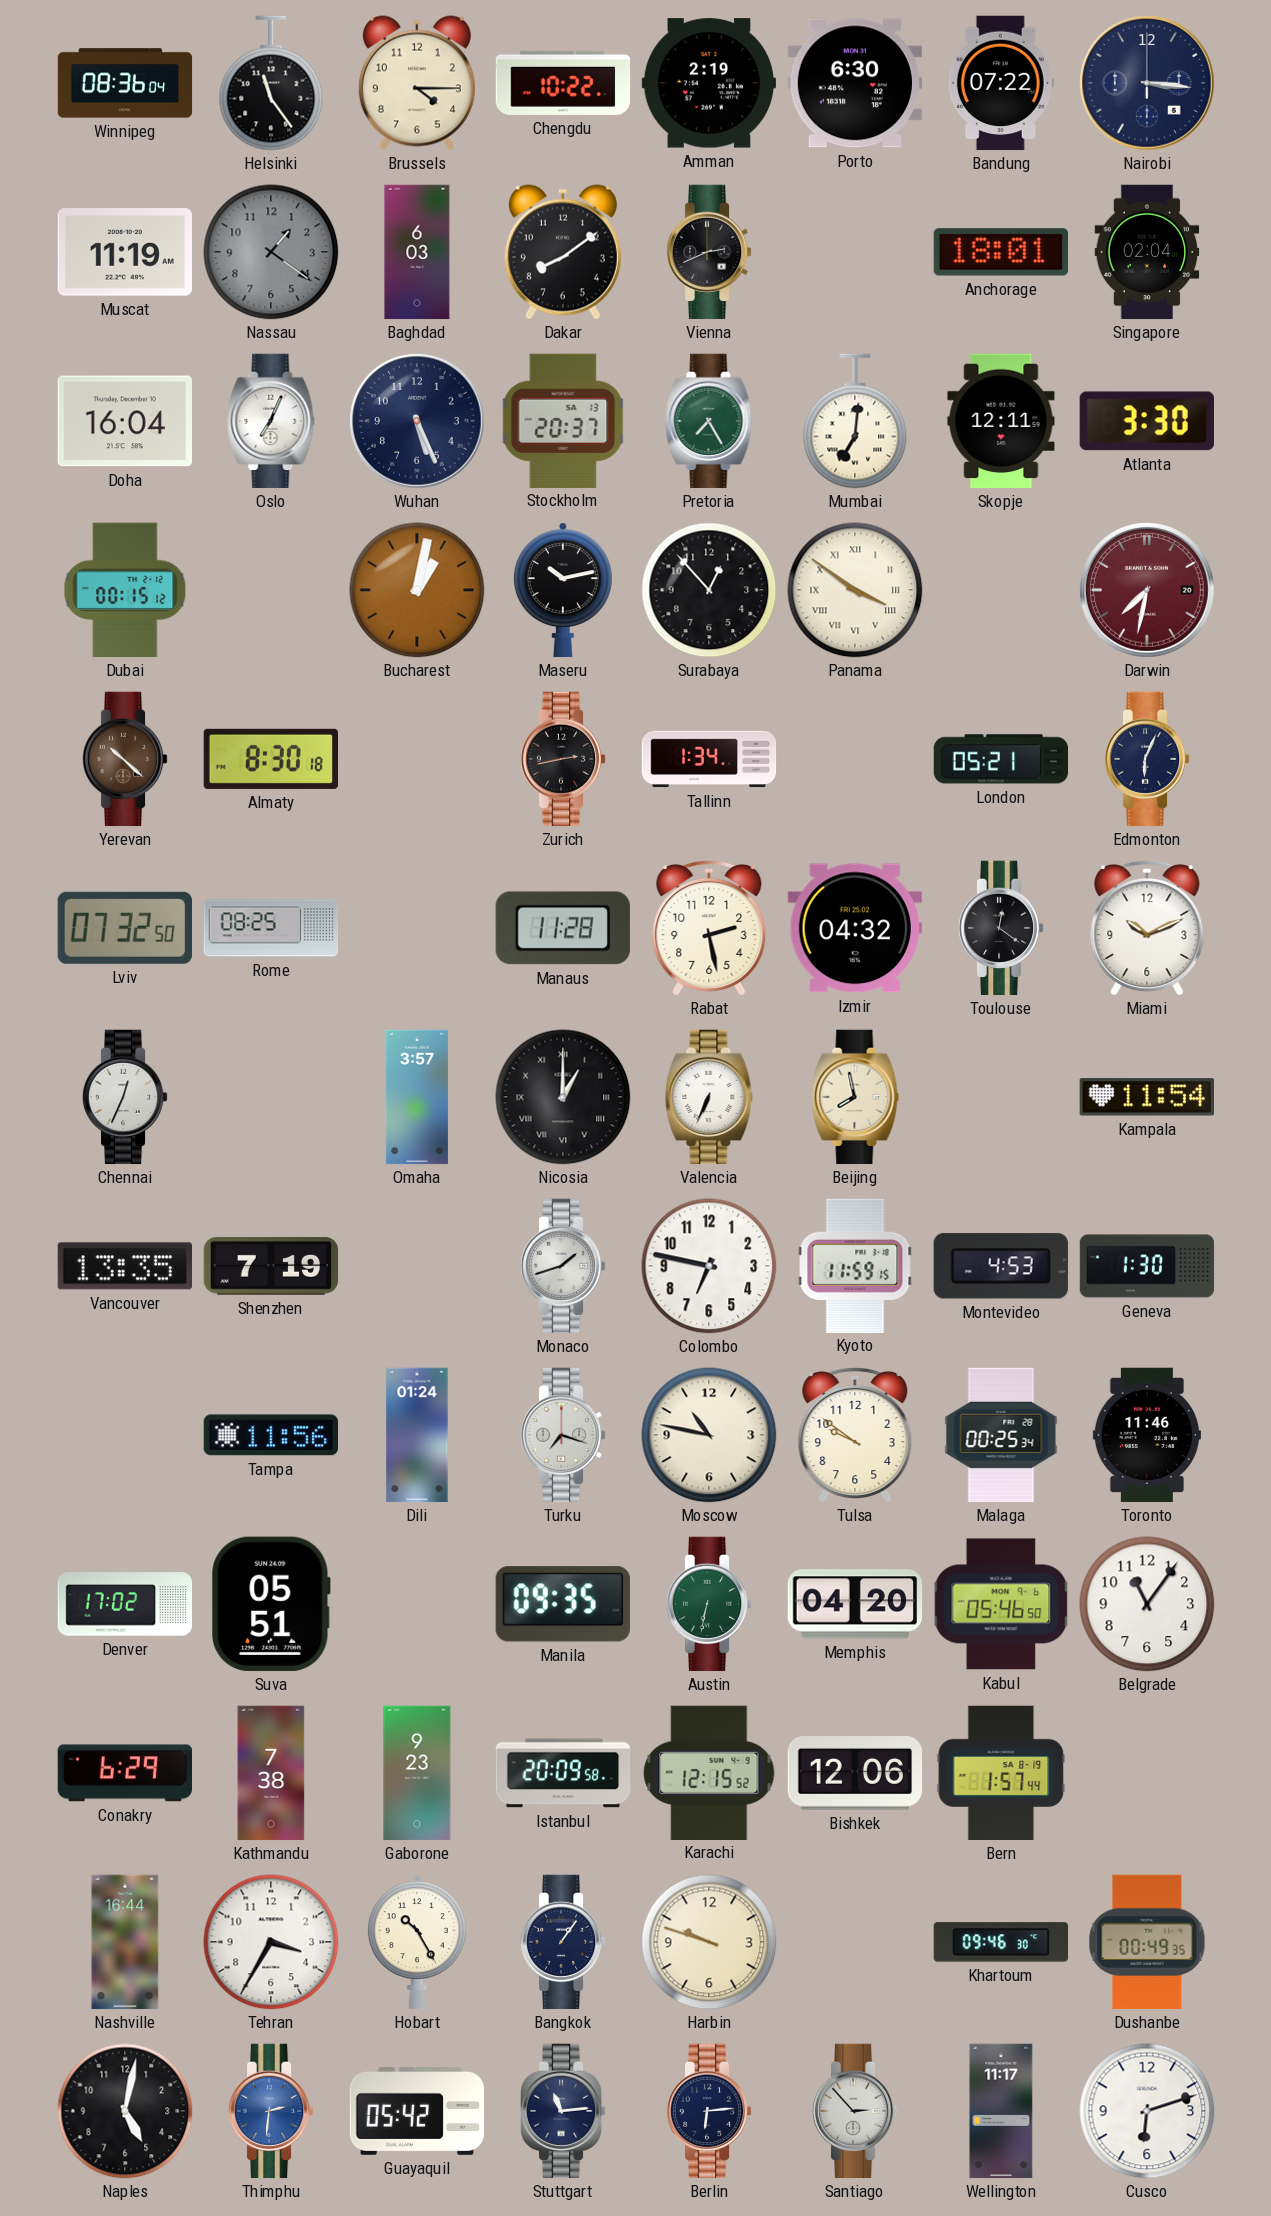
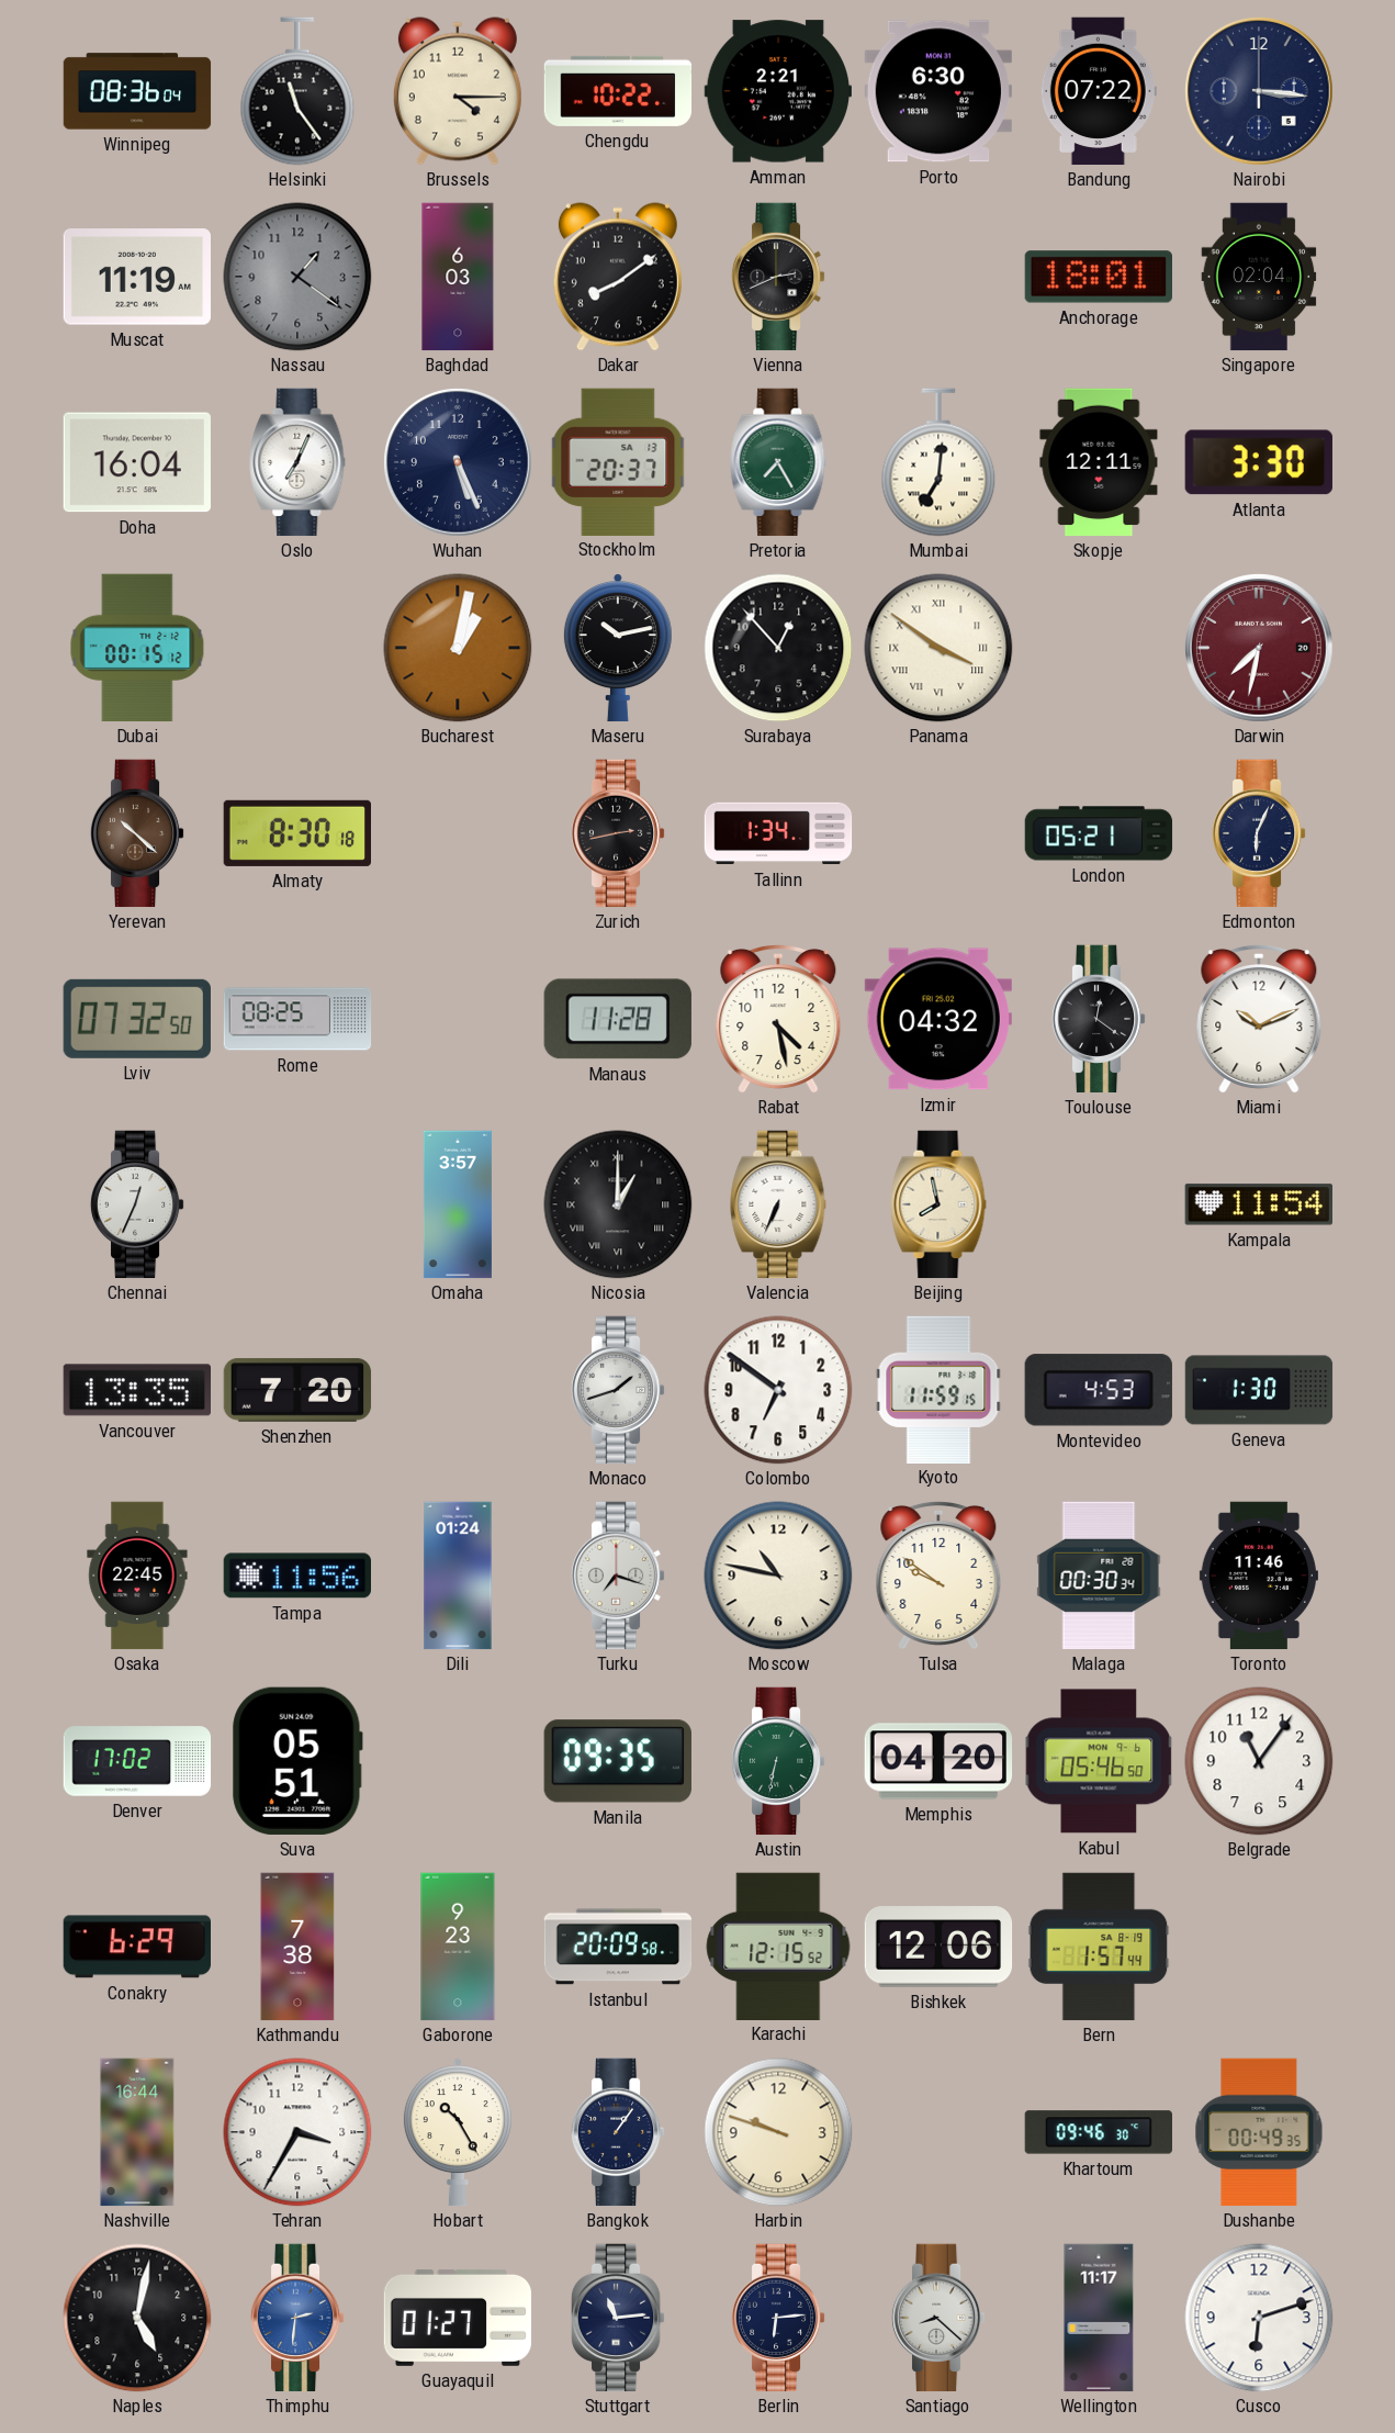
Amman: 2:19 -> 2:21
Rabat: 2:28 -> 4:28
Shenzhen: 7:19 -> 7:20
Colombo: 6:47 -> 6:51
Osaka: none -> 22:45
Malaga: 00:25 -> 00:30
Guayaquil: 05:42 -> 01:27
Santiago: 2:53 -> 8:22
